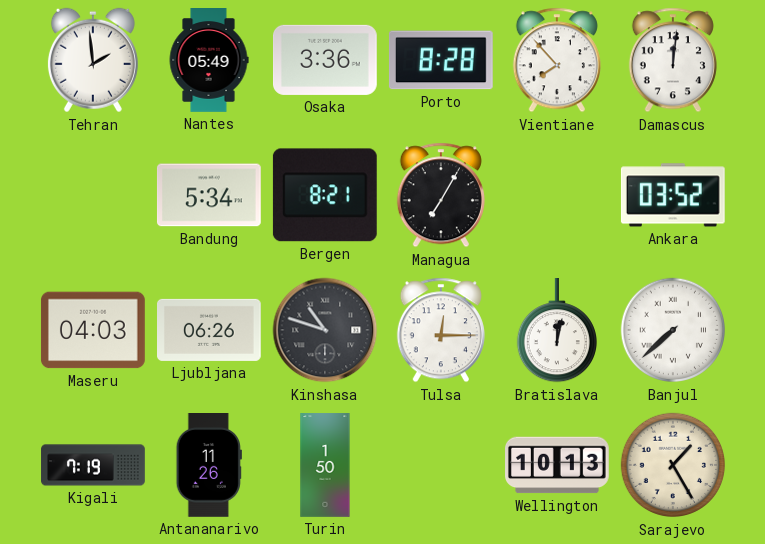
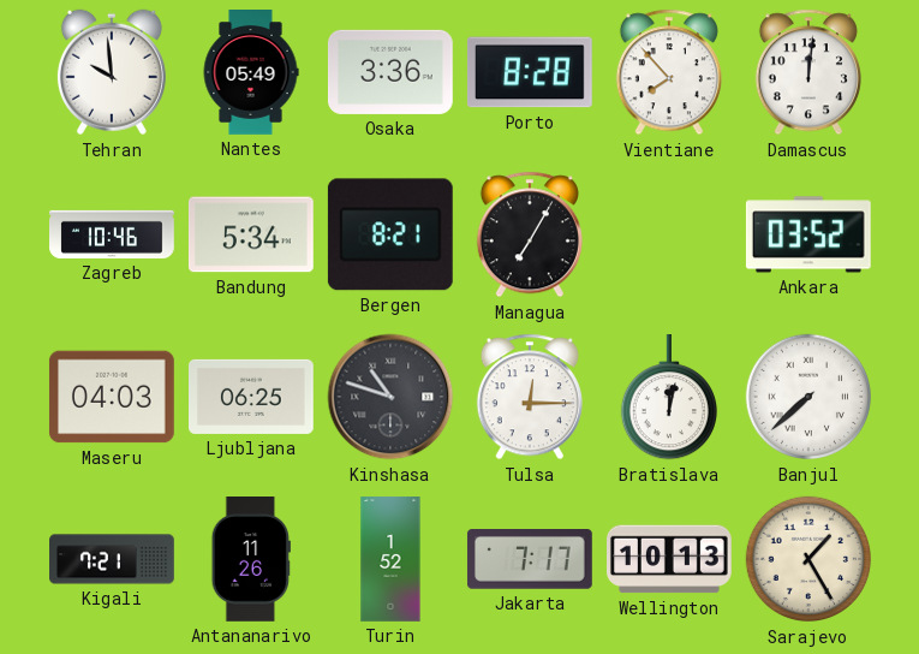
Tehran: 1:59 -> 9:59
Zagreb: none -> 10:46
Ljubljana: 06:26 -> 06:25
Kigali: 7:19 -> 7:21
Turin: 1:50 -> 1:52
Jakarta: none -> 7:17
